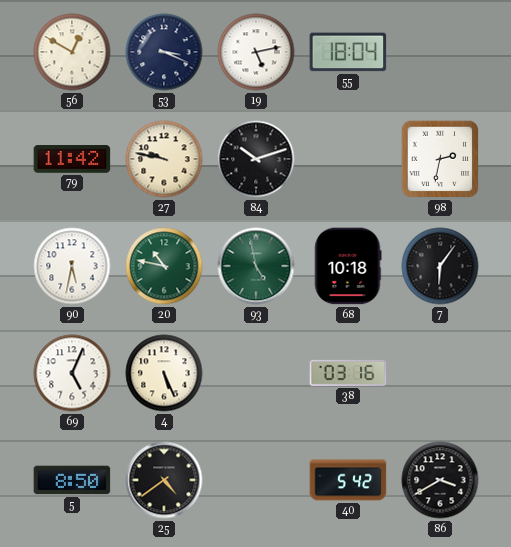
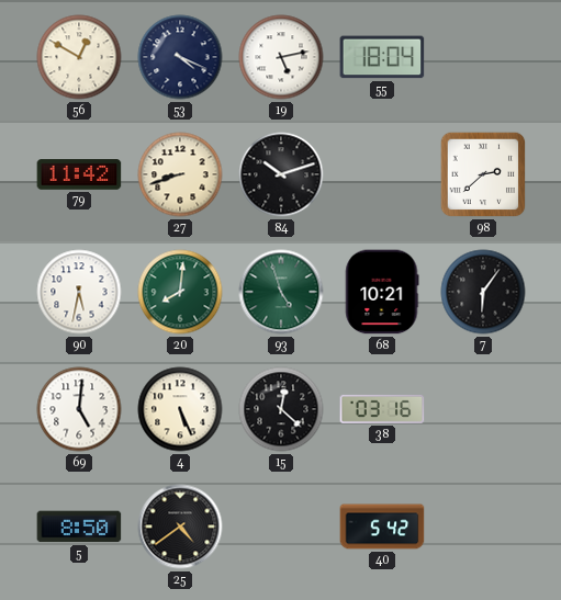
53: 3:19 -> 4:19
27: 9:47 -> 8:42
98: 2:32 -> 2:38
20: 10:47 -> 8:01
93: 4:58 -> 4:57
68: 10:18 -> 10:21
69: 5:04 -> 5:01
15: none -> 12:22
86: 3:40 -> none
